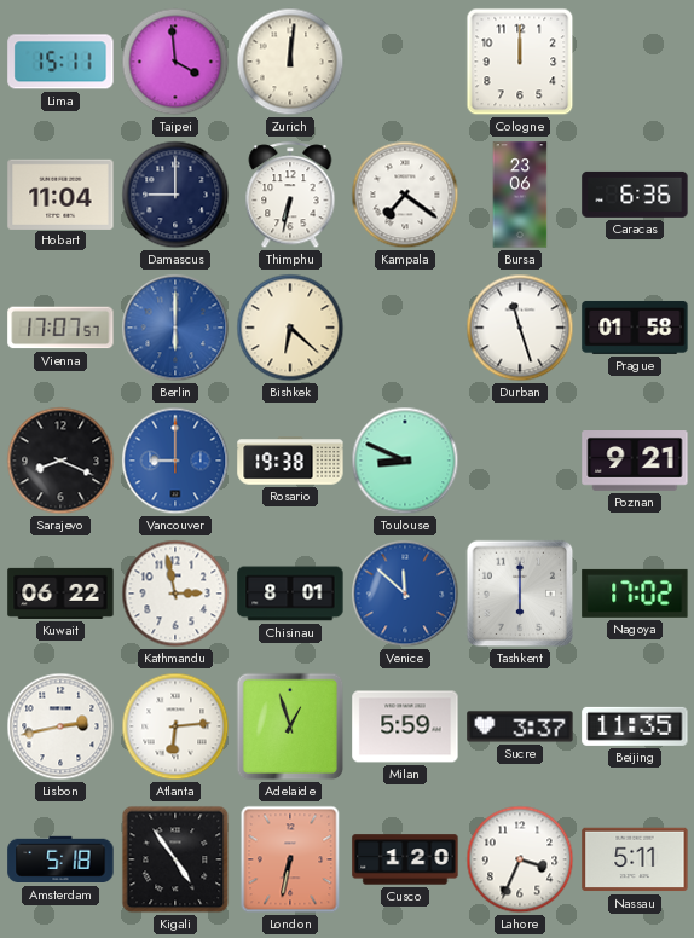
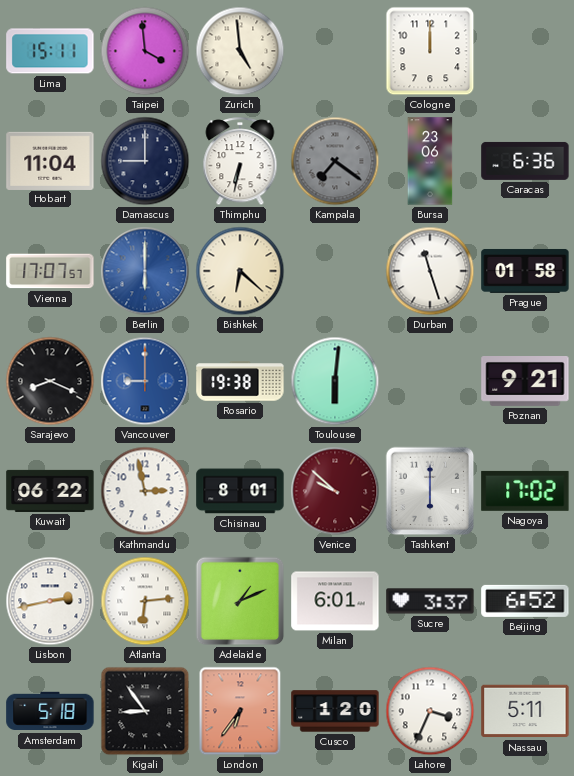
Zurich: 12:01 -> 4:59
Kampala dial: white -> grey
Toulouse: 8:49 -> 6:01
Venice: 11:52 -> 9:52
Venice dial: blue -> burgundy
Adelaide: 12:57 -> 1:11
Milan: 5:59 -> 6:01
Beijing: 11:35 -> 6:52
Kigali: 4:54 -> 8:54
London: 6:32 -> 6:36
